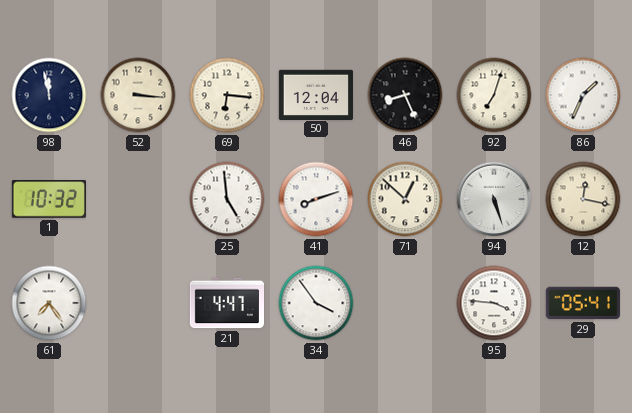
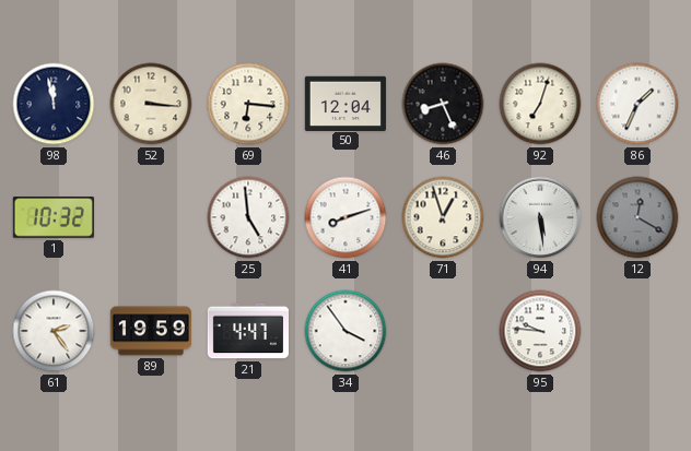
71: 12:52 -> 12:57
94: 5:27 -> 5:29
12: 12:17 -> 12:20
12 dial: cream -> grey
61: 7:24 -> 2:24
89: none -> 19:59
95: 3:46 -> 9:46
29: 05:41 -> none
